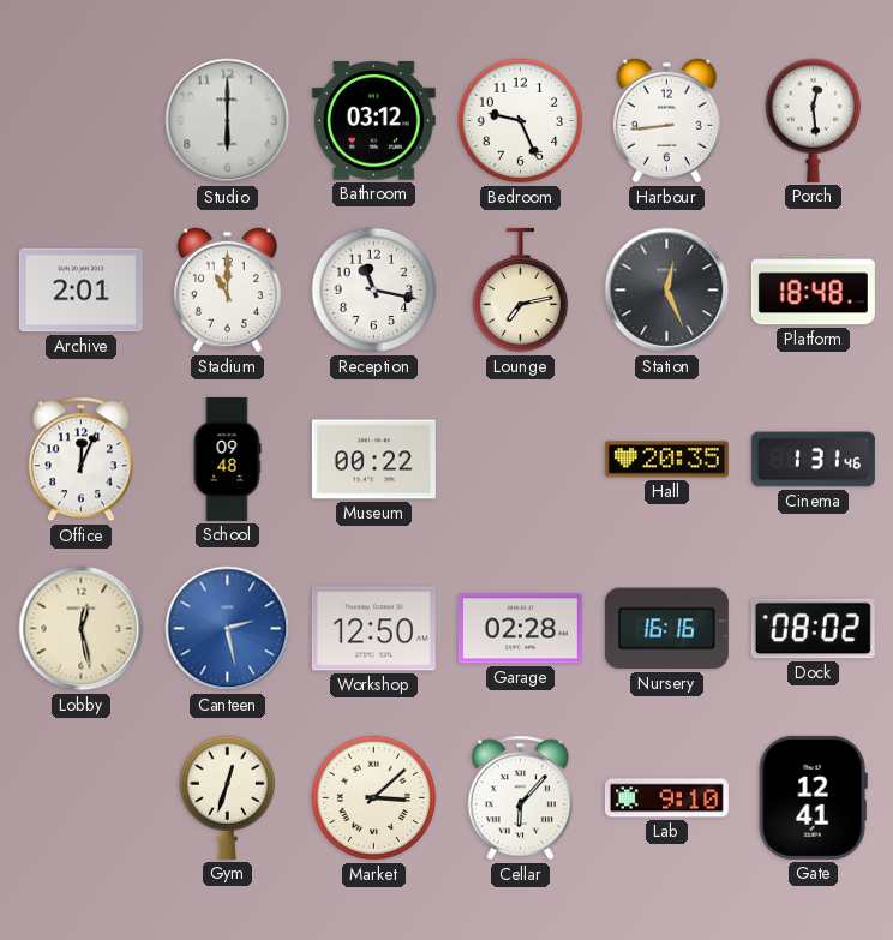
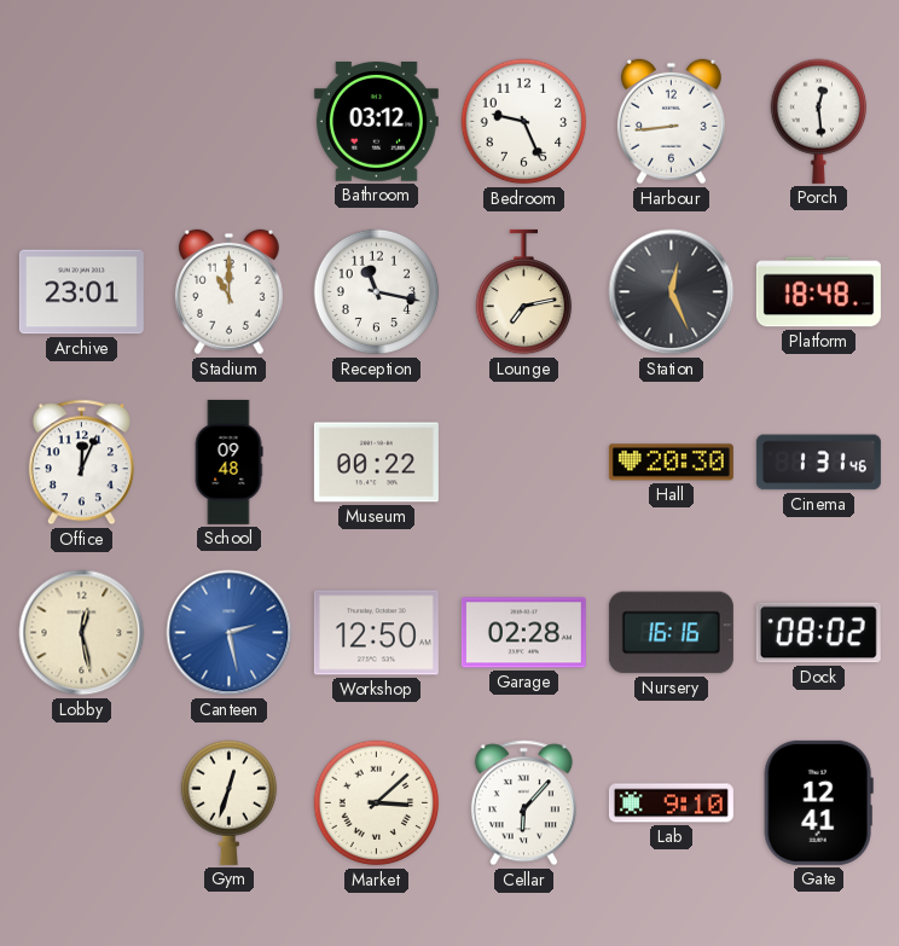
Studio: 6:00 -> none
Archive: 2:01 -> 23:01
Hall: 20:35 -> 20:30
